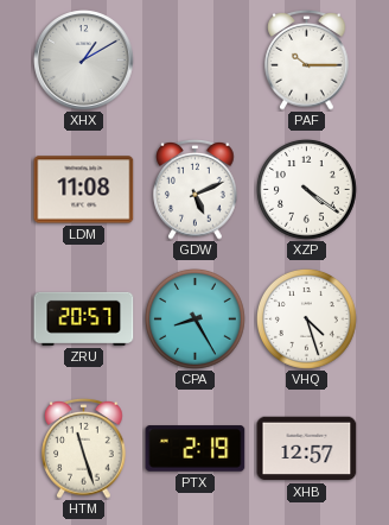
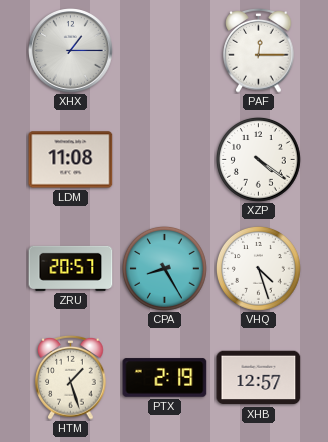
XHX: 1:10 -> 1:15
PAF: 10:15 -> 12:15
GDW: 5:11 -> none
HTM: 11:27 -> 1:27
